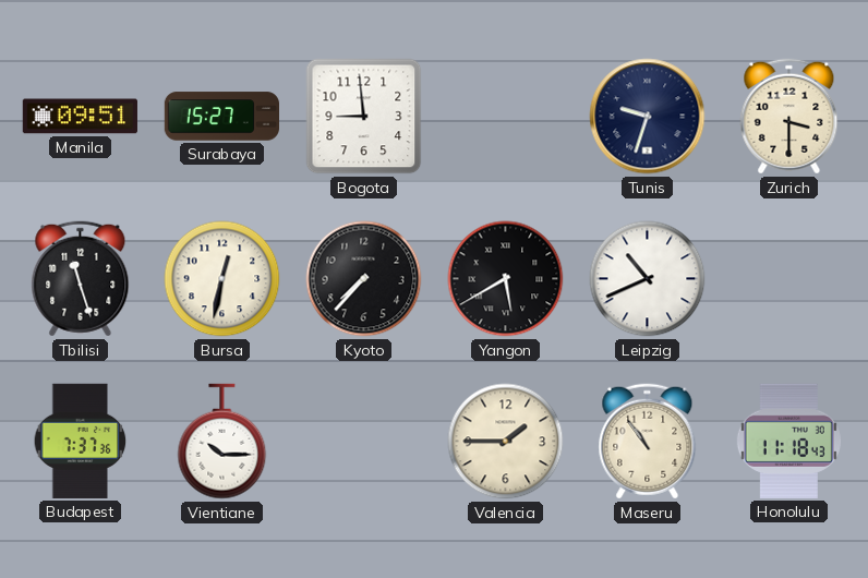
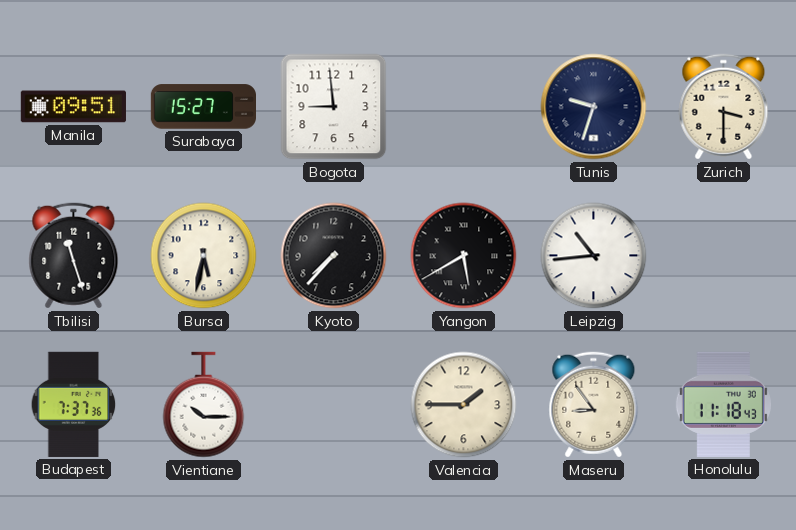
Bursa: 12:32 -> 5:32
Leipzig: 10:41 -> 10:44
Maseru: 10:54 -> 8:54
